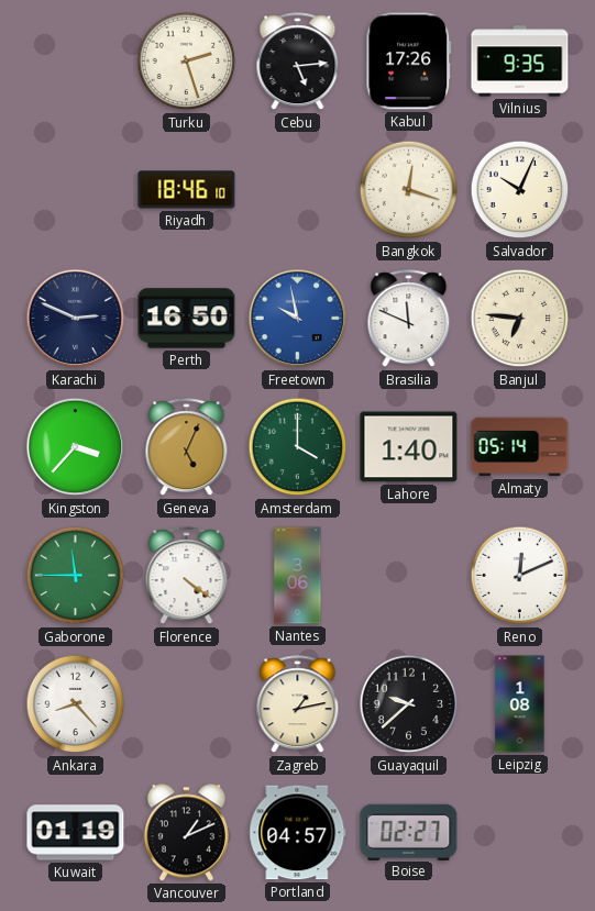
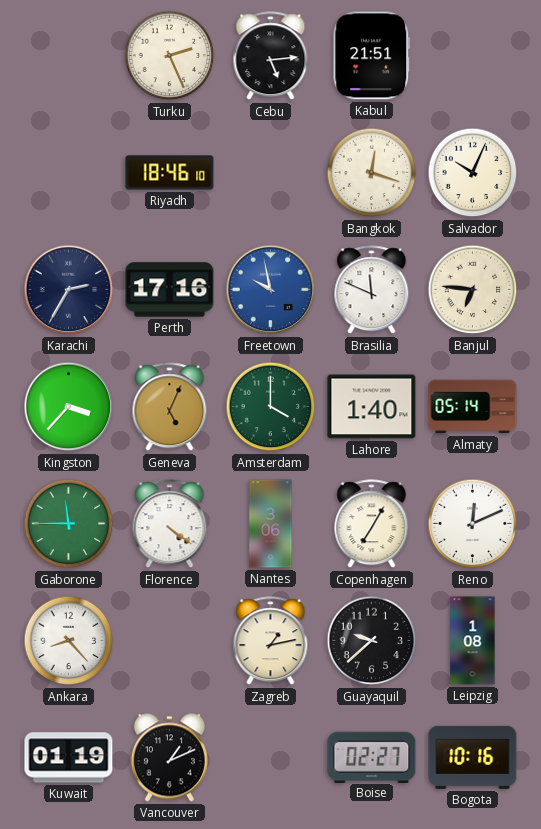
Turku: 2:27 -> 2:26
Kabul: 17:26 -> 21:51
Vilnius: 9:35 -> none
Karachi: 2:49 -> 2:35
Perth: 16:50 -> 17:16
Copenhagen: none -> 7:05
Portland: 04:57 -> none
Bogota: none -> 10:16
